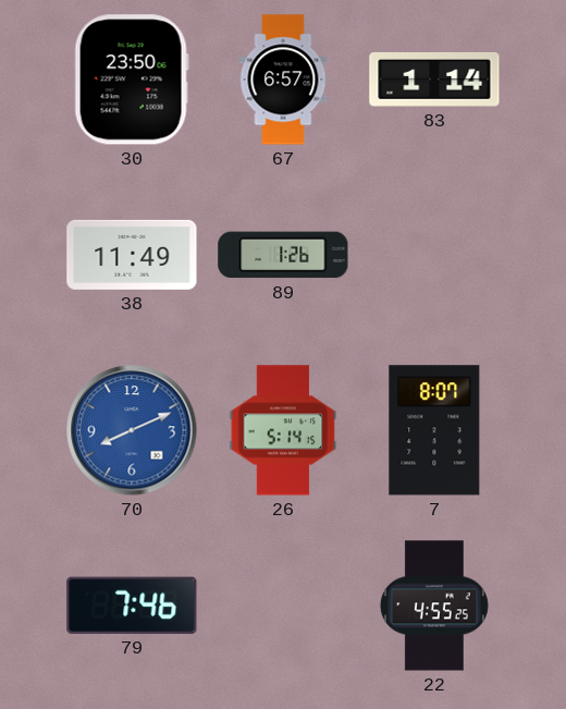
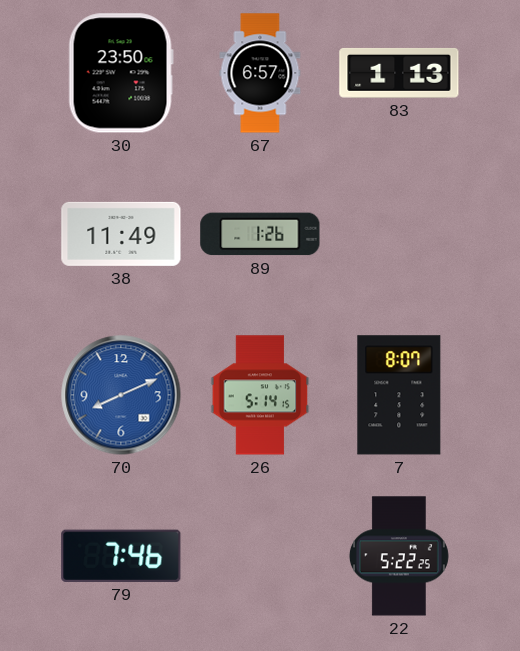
83: 1:14 -> 1:13
22: 4:55 -> 5:22
